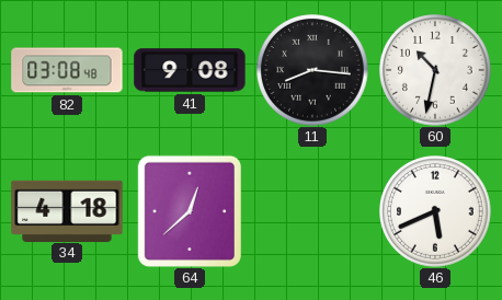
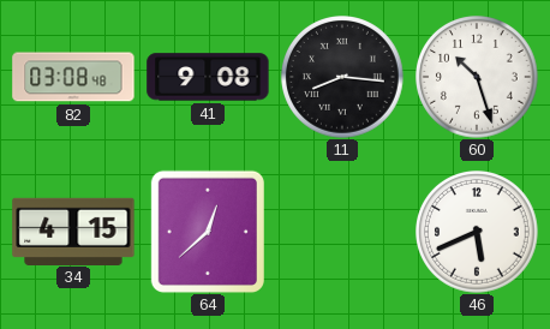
60: 10:32 -> 10:27
34: 4:18 -> 4:15
